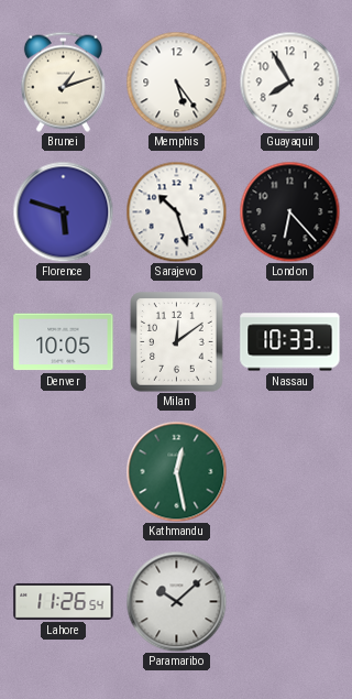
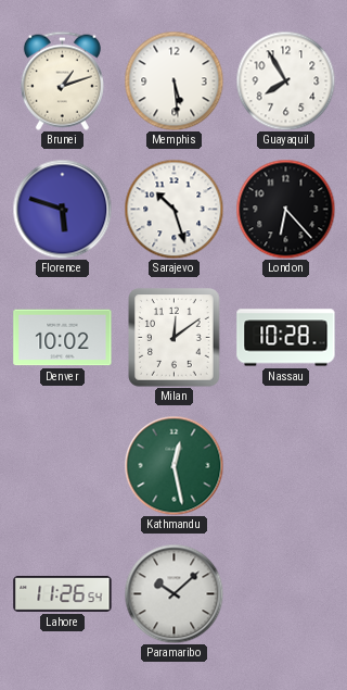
Memphis: 5:24 -> 5:29
Denver: 10:05 -> 10:02
Nassau: 10:33 -> 10:28
